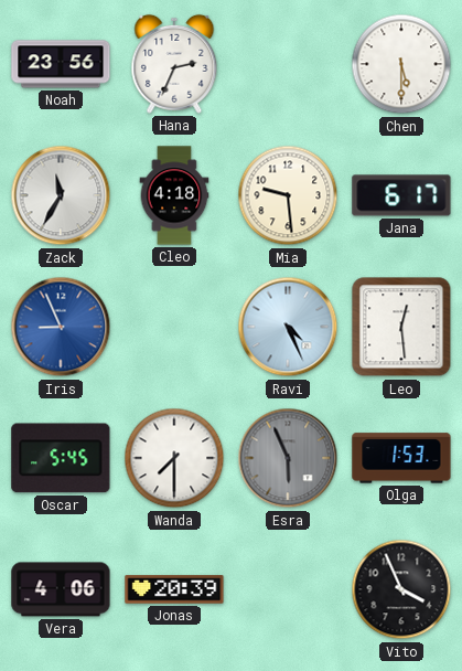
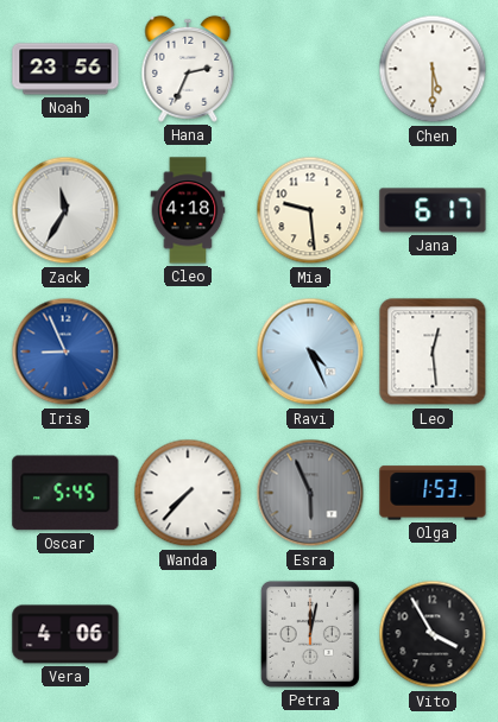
Wanda: 7:30 -> 7:37
Jonas: 20:39 -> none
Petra: none -> 12:02
Vito: 3:56 -> 3:55
